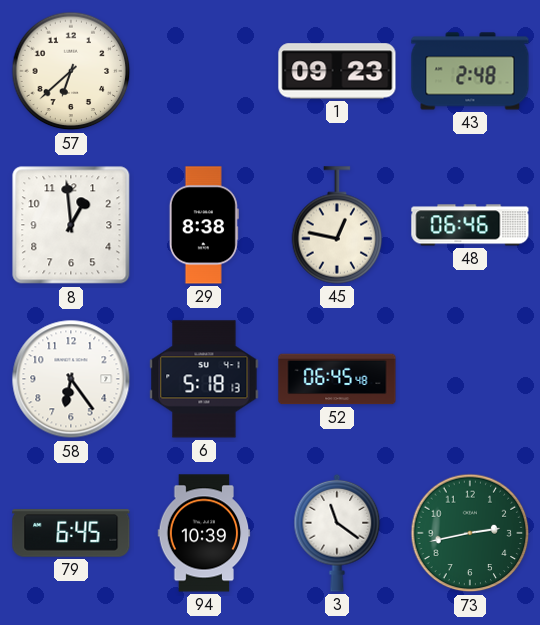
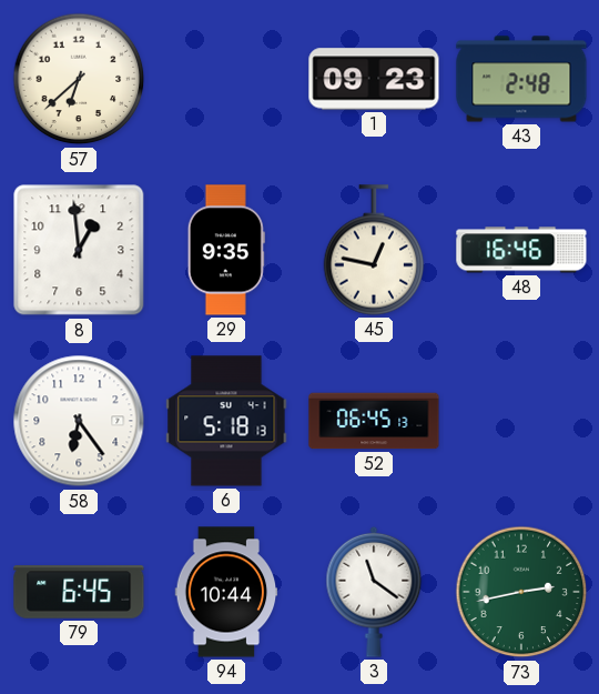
29: 8:38 -> 9:35
48: 06:46 -> 16:46
52: 06:45:48 -> 06:45:13
94: 10:39 -> 10:44
